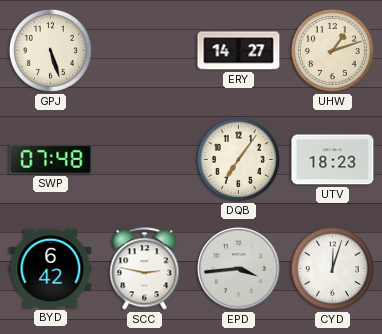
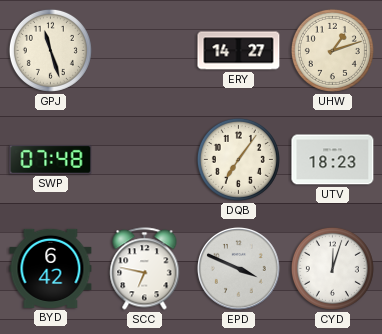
GPJ: 5:27 -> 11:27
SCC: 2:47 -> 6:47
EPD: 3:44 -> 3:49
